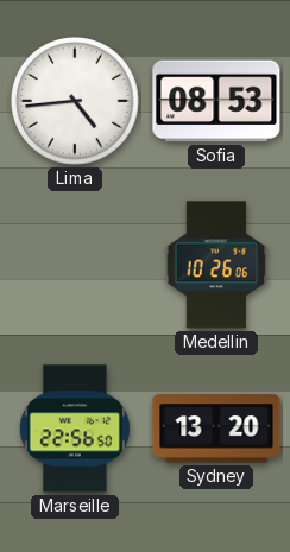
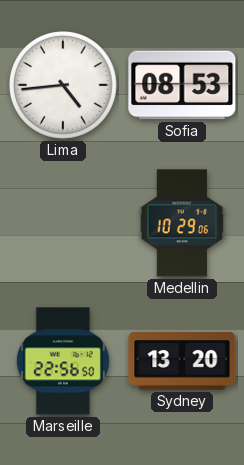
Medellin: 10:26 -> 10:29
